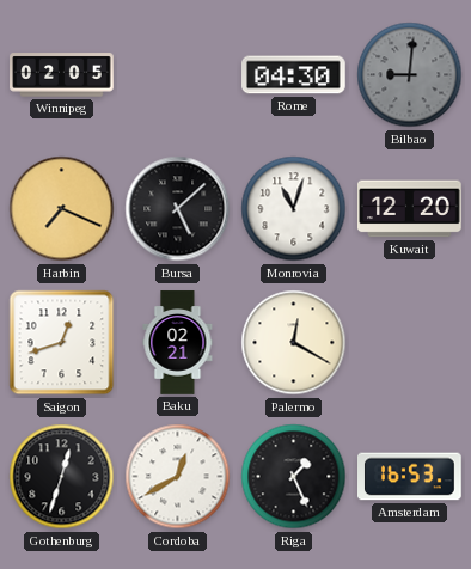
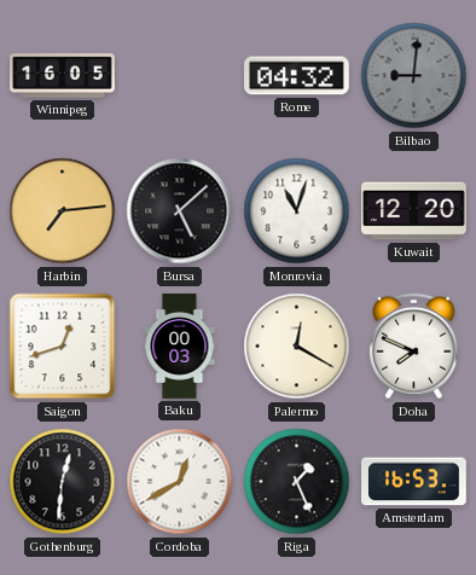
Winnipeg: 02:05 -> 16:05
Rome: 04:30 -> 04:32
Harbin: 7:19 -> 7:14
Baku: 02:21 -> 00:03
Doha: none -> 7:49
Gothenburg: 12:33 -> 12:31
